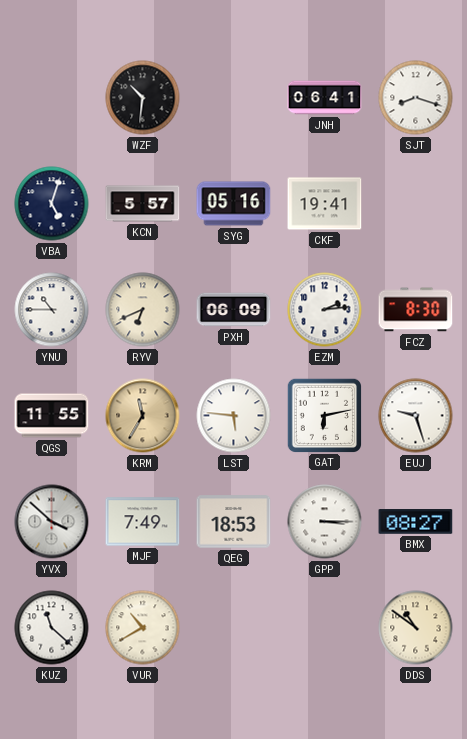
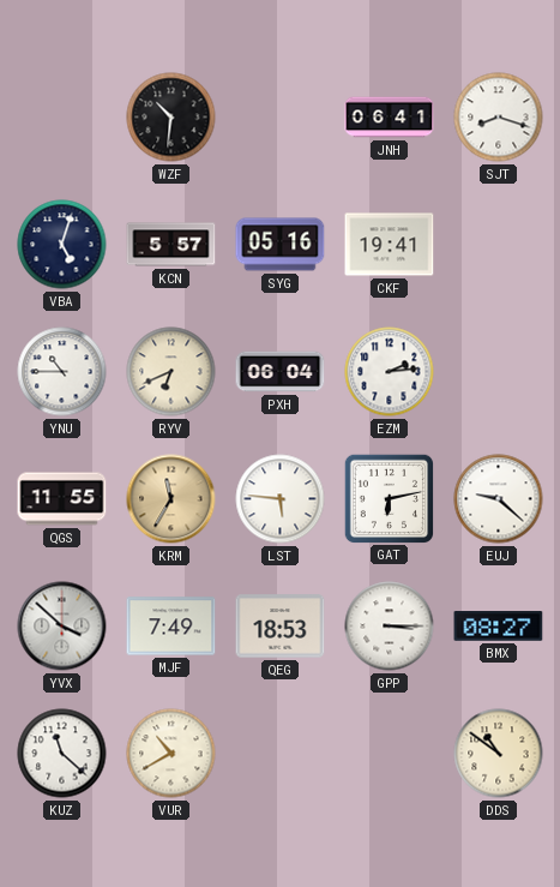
PXH: 06:09 -> 06:04
FCZ: 8:30 -> none
EUJ: 9:27 -> 9:22
